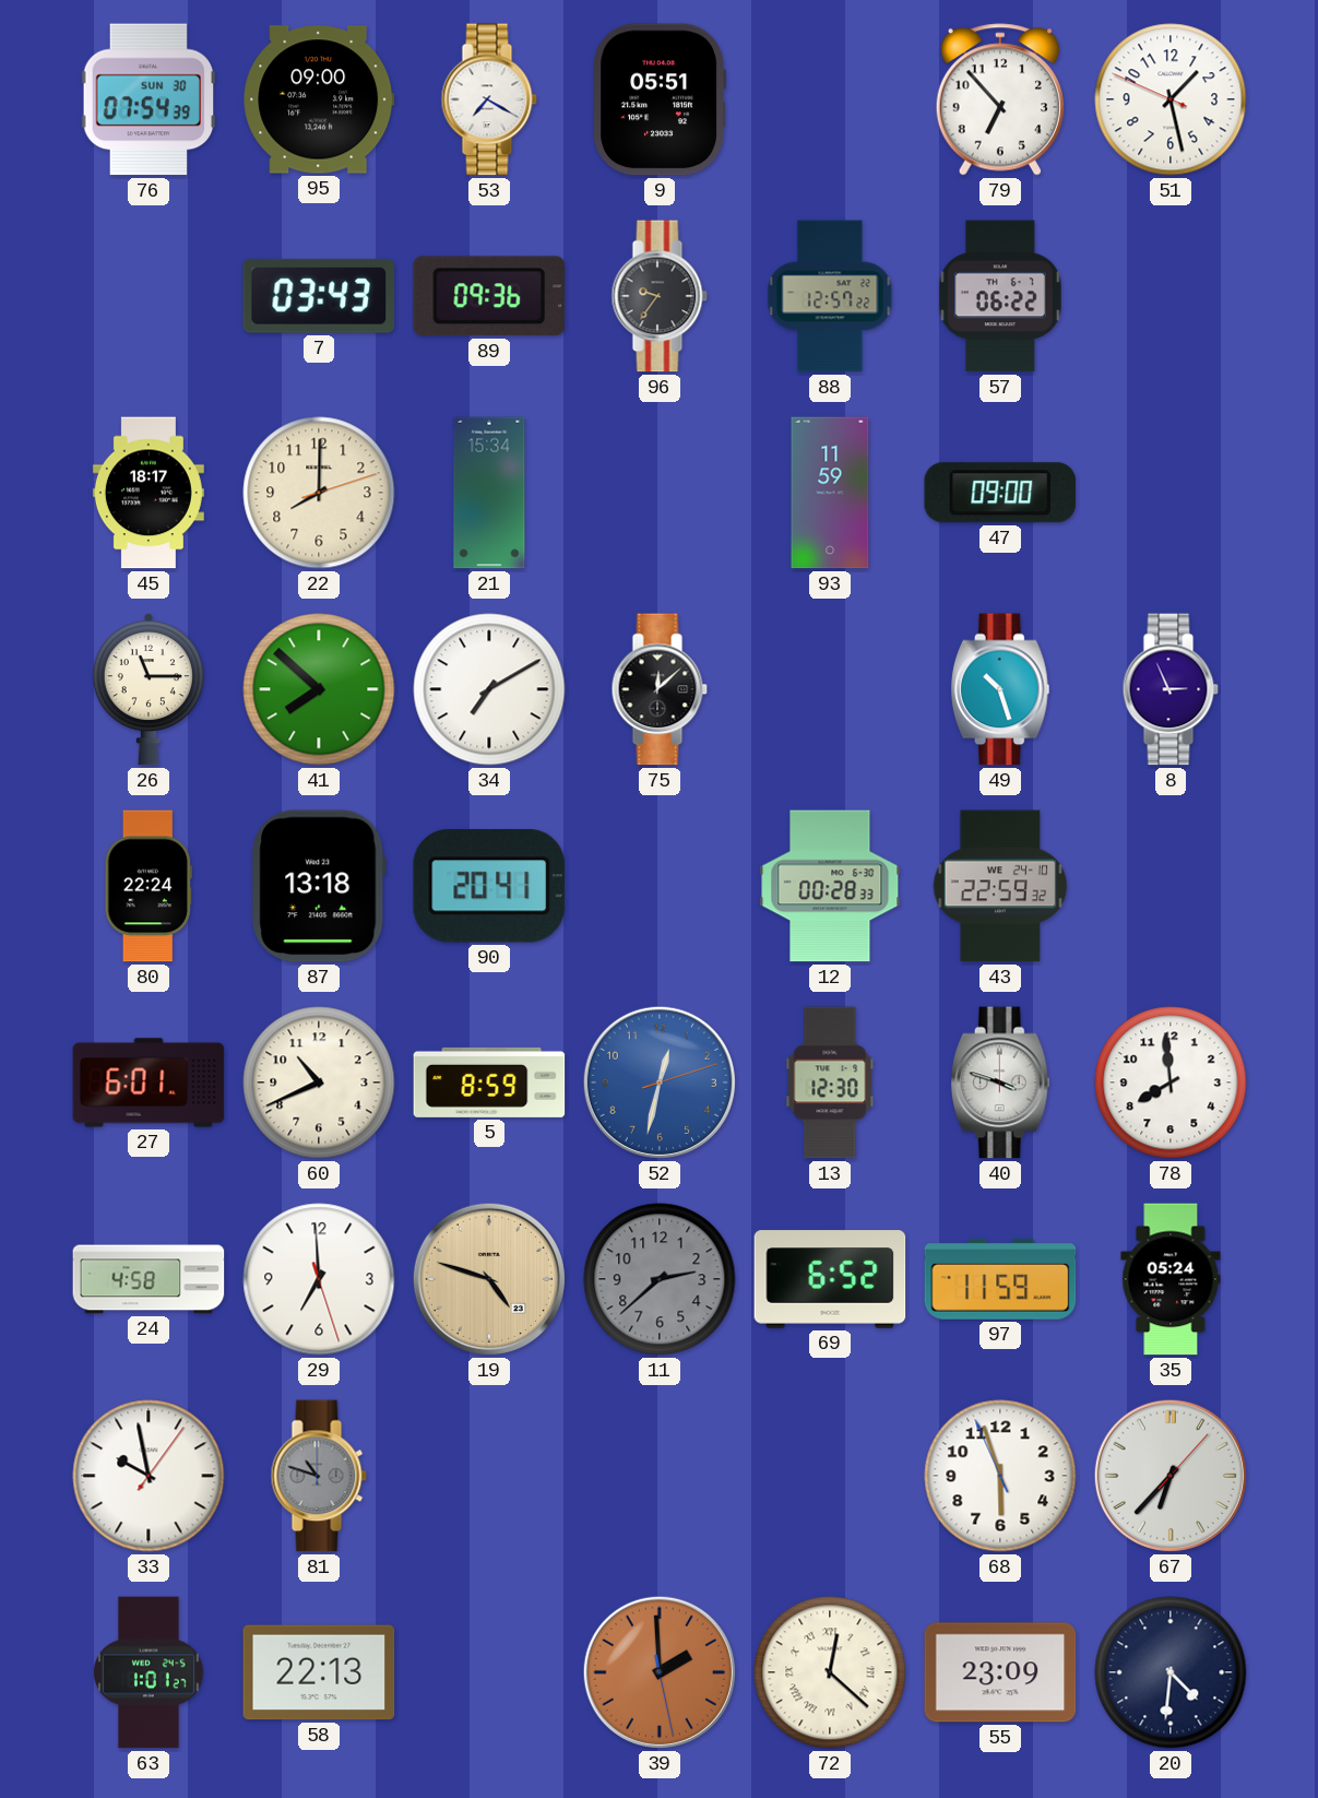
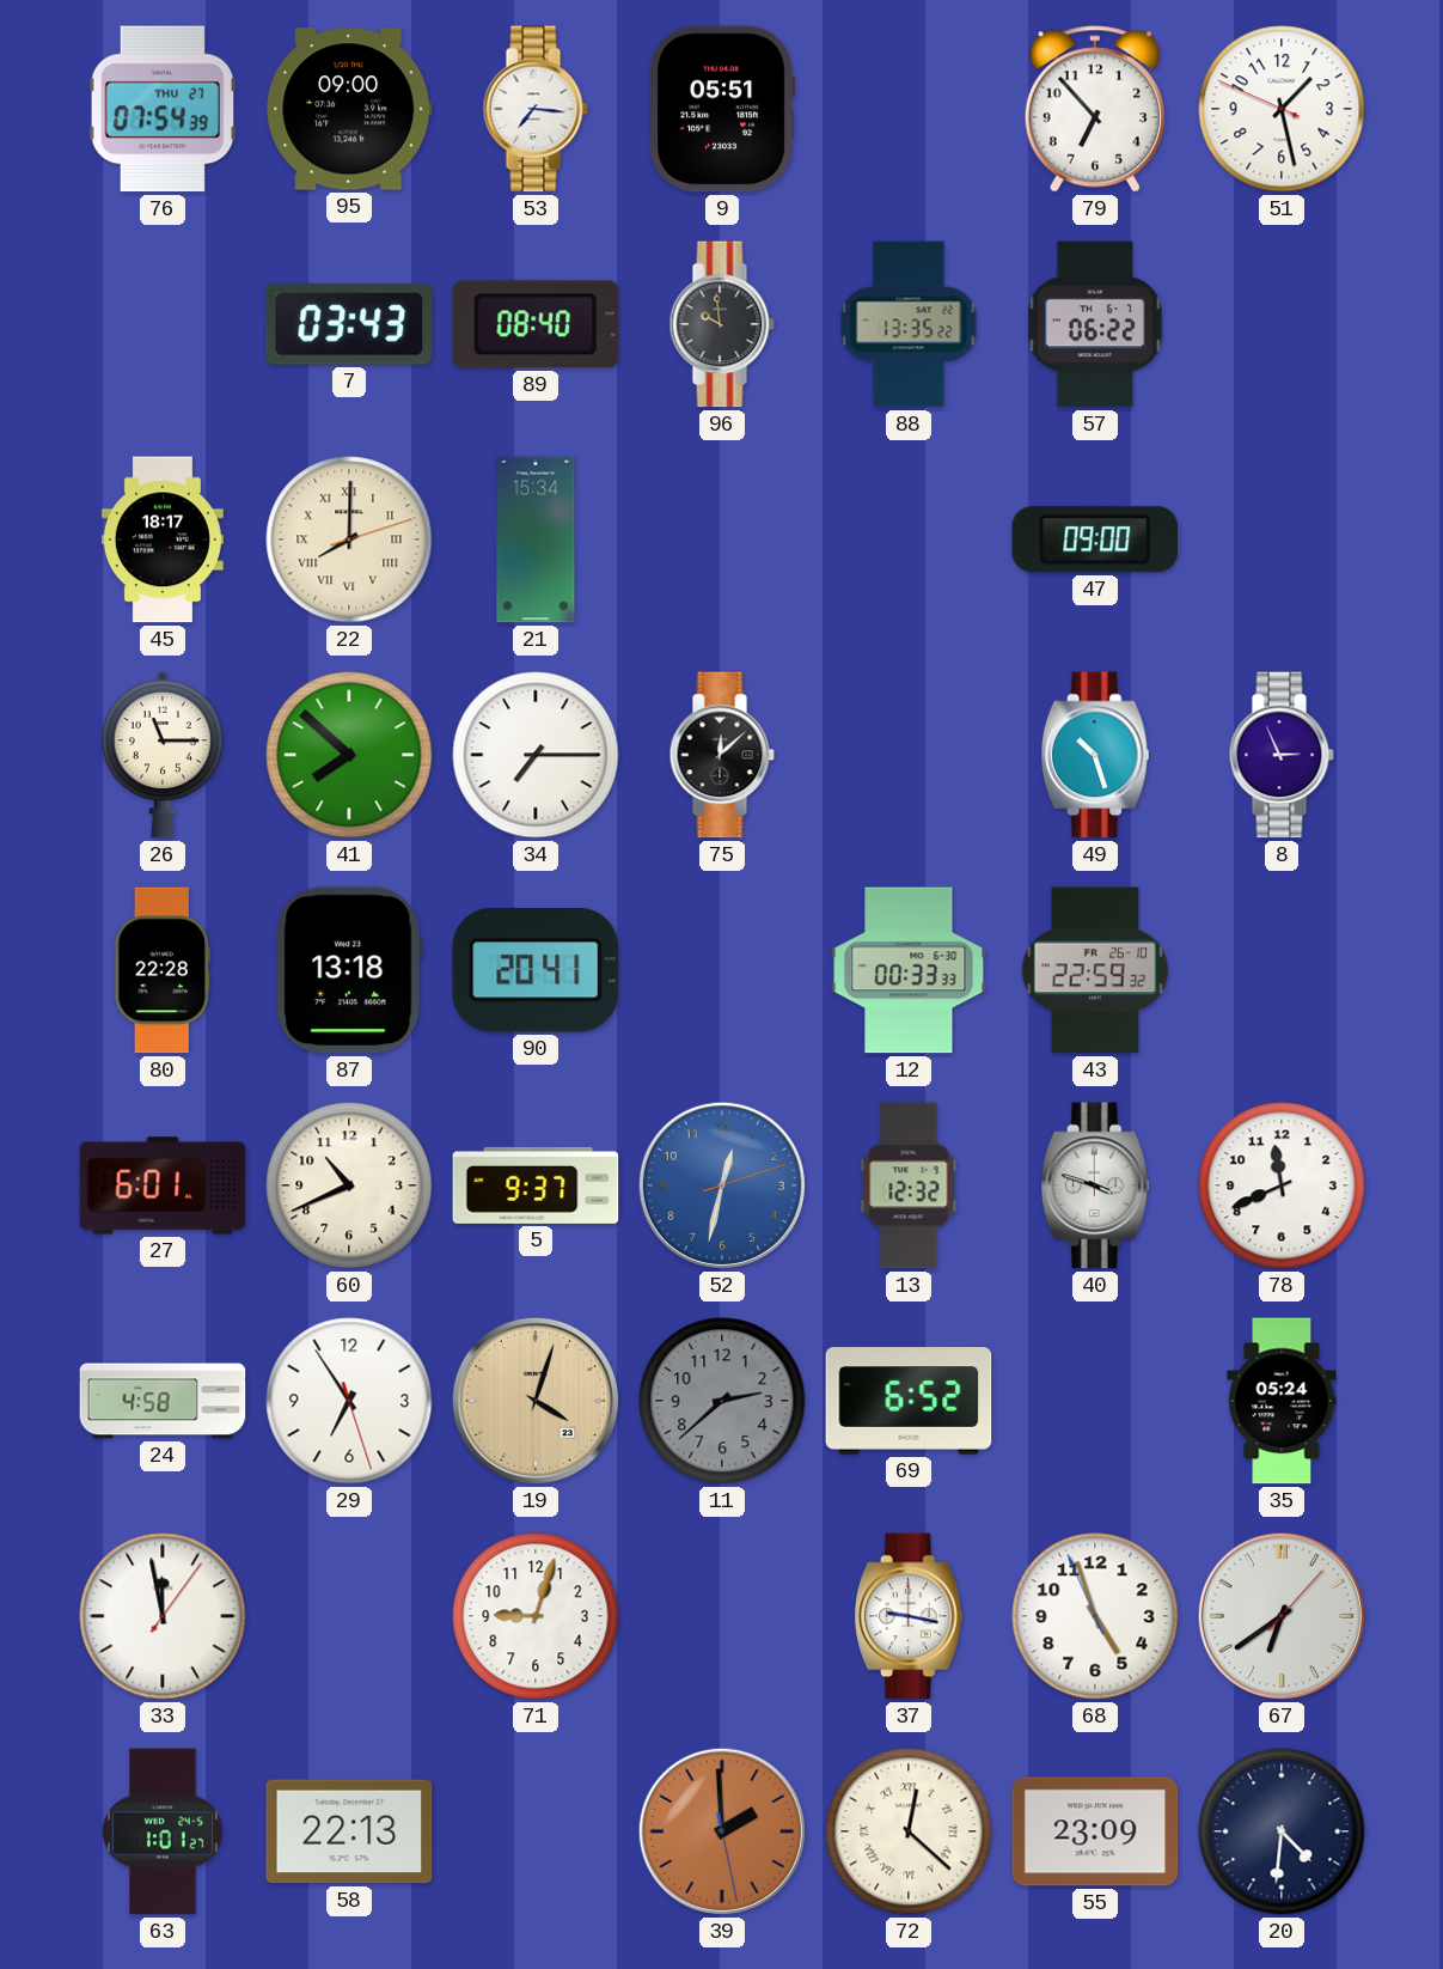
76 date: SUN 30 -> THU 27
53: 7:20 -> 7:16
89: 09:36 -> 08:40
96: 9:36 -> 9:59
88: 12:57 -> 13:35
22 numerals: Arabic -> Roman
93: 11:59 -> none
34: 7:10 -> 7:15
80: 22:24 -> 22:28
12: 00:28 -> 00:33
43 date: WE 24-10 -> FR 26-10
5: 8:59 -> 9:37
13: 12:30 -> 12:32
78: 7:59 -> 11:41
29: 6:59 -> 6:54
19: 4:48 -> 4:03
97: 11:59 -> none
33: 9:58 -> 11:58
81: 10:48 -> none
71: none -> 9:03
37: none -> 9:17
68: 5:56 -> 4:56
67: 6:37 -> 6:39
